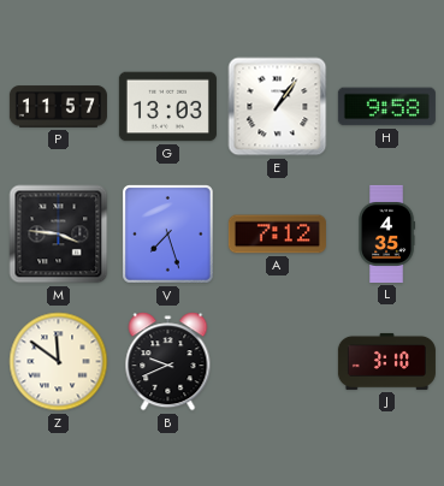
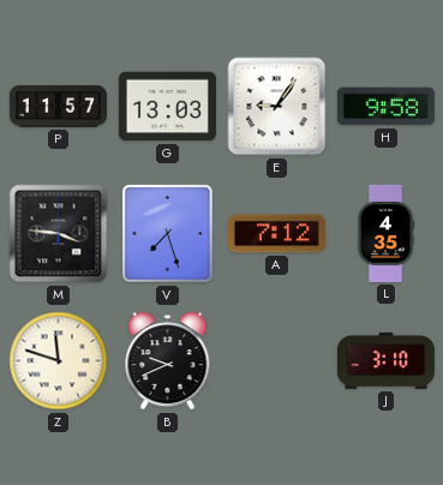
E: 1:06 -> 9:06
Z: 11:51 -> 11:48
